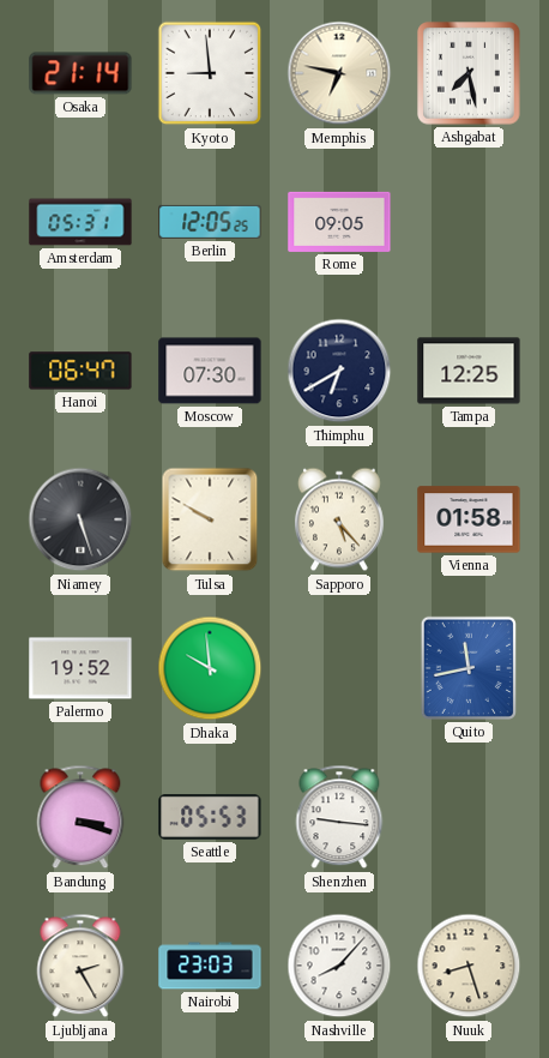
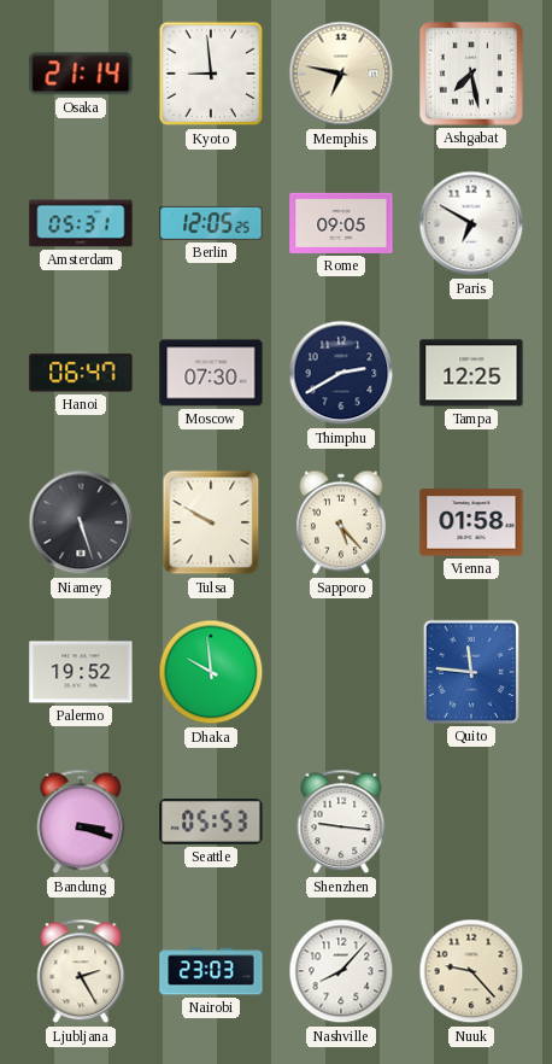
Paris: none -> 6:50
Thimphu: 6:40 -> 2:40
Quito: 11:43 -> 11:46
Nuuk: 8:27 -> 9:23
